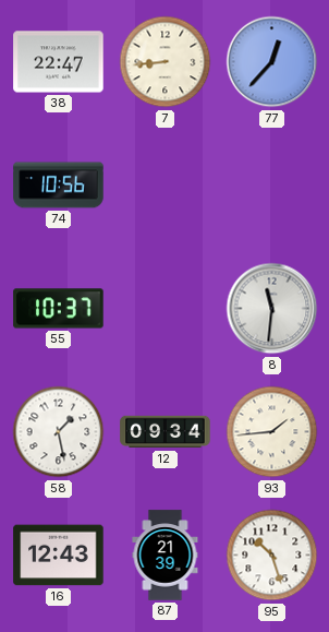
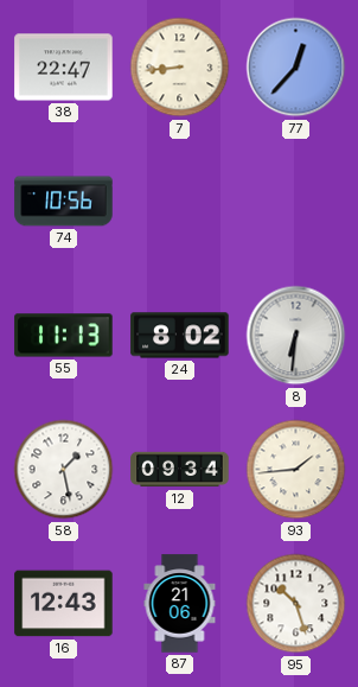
55: 10:37 -> 11:13
24: none -> 8:02
8: 11:31 -> 6:31
87: 21:39 -> 21:06
